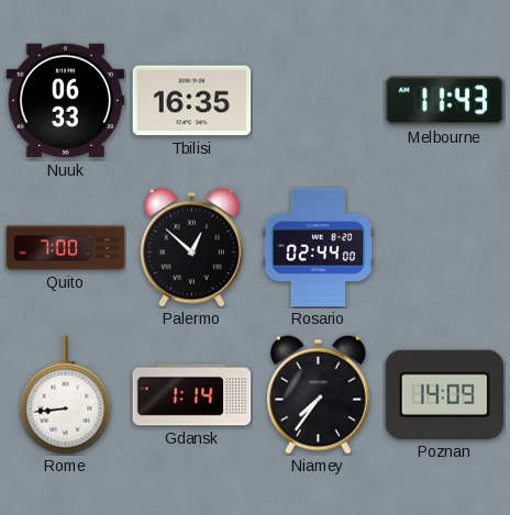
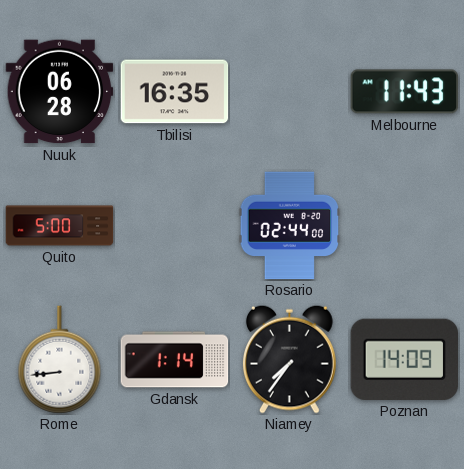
Nuuk: 06:33 -> 06:28
Quito: 7:00 -> 5:00
Palermo: 12:52 -> none
